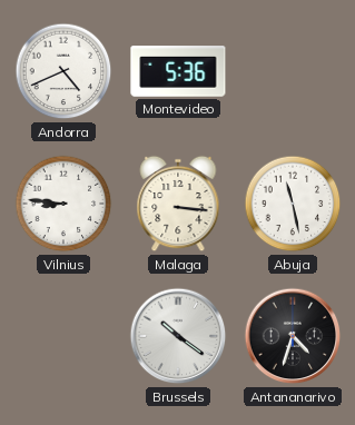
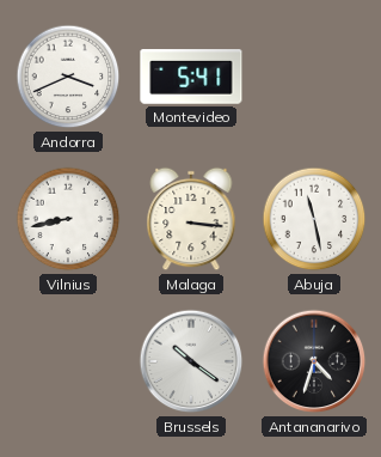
Andorra: 4:41 -> 3:41
Montevideo: 5:36 -> 5:41
Vilnius: 8:46 -> 8:43
